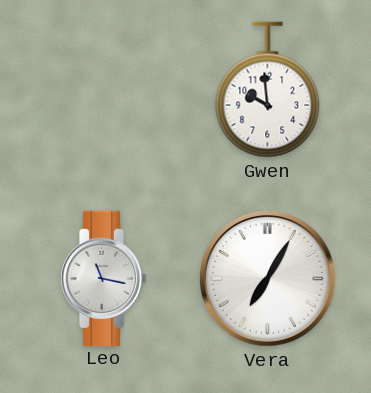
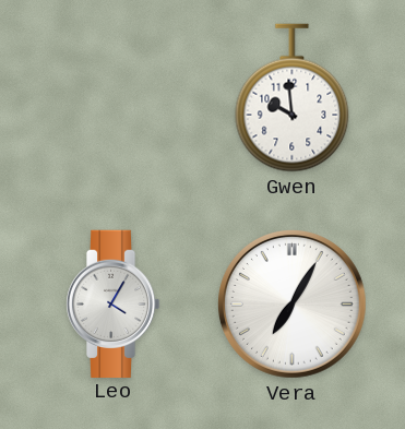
Leo: 11:17 -> 4:05
